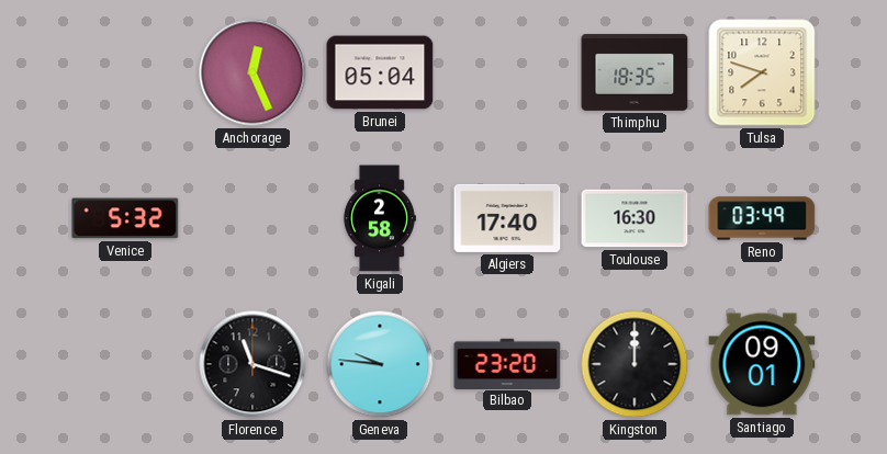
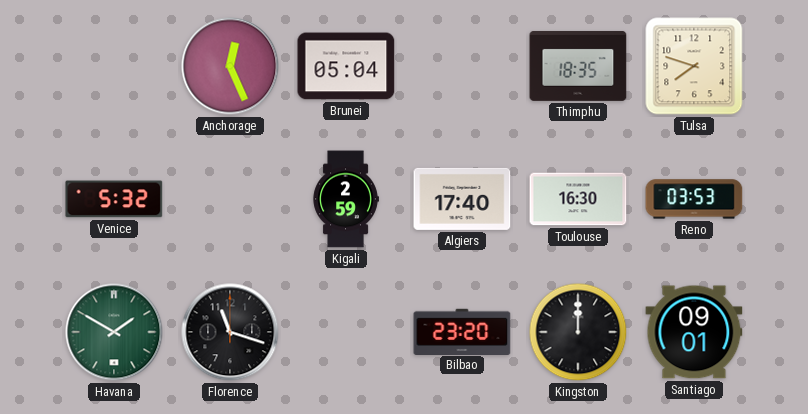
Kigali: 2:58 -> 2:59
Reno: 03:49 -> 03:53
Havana: none -> 1:50
Geneva: 9:46 -> none
